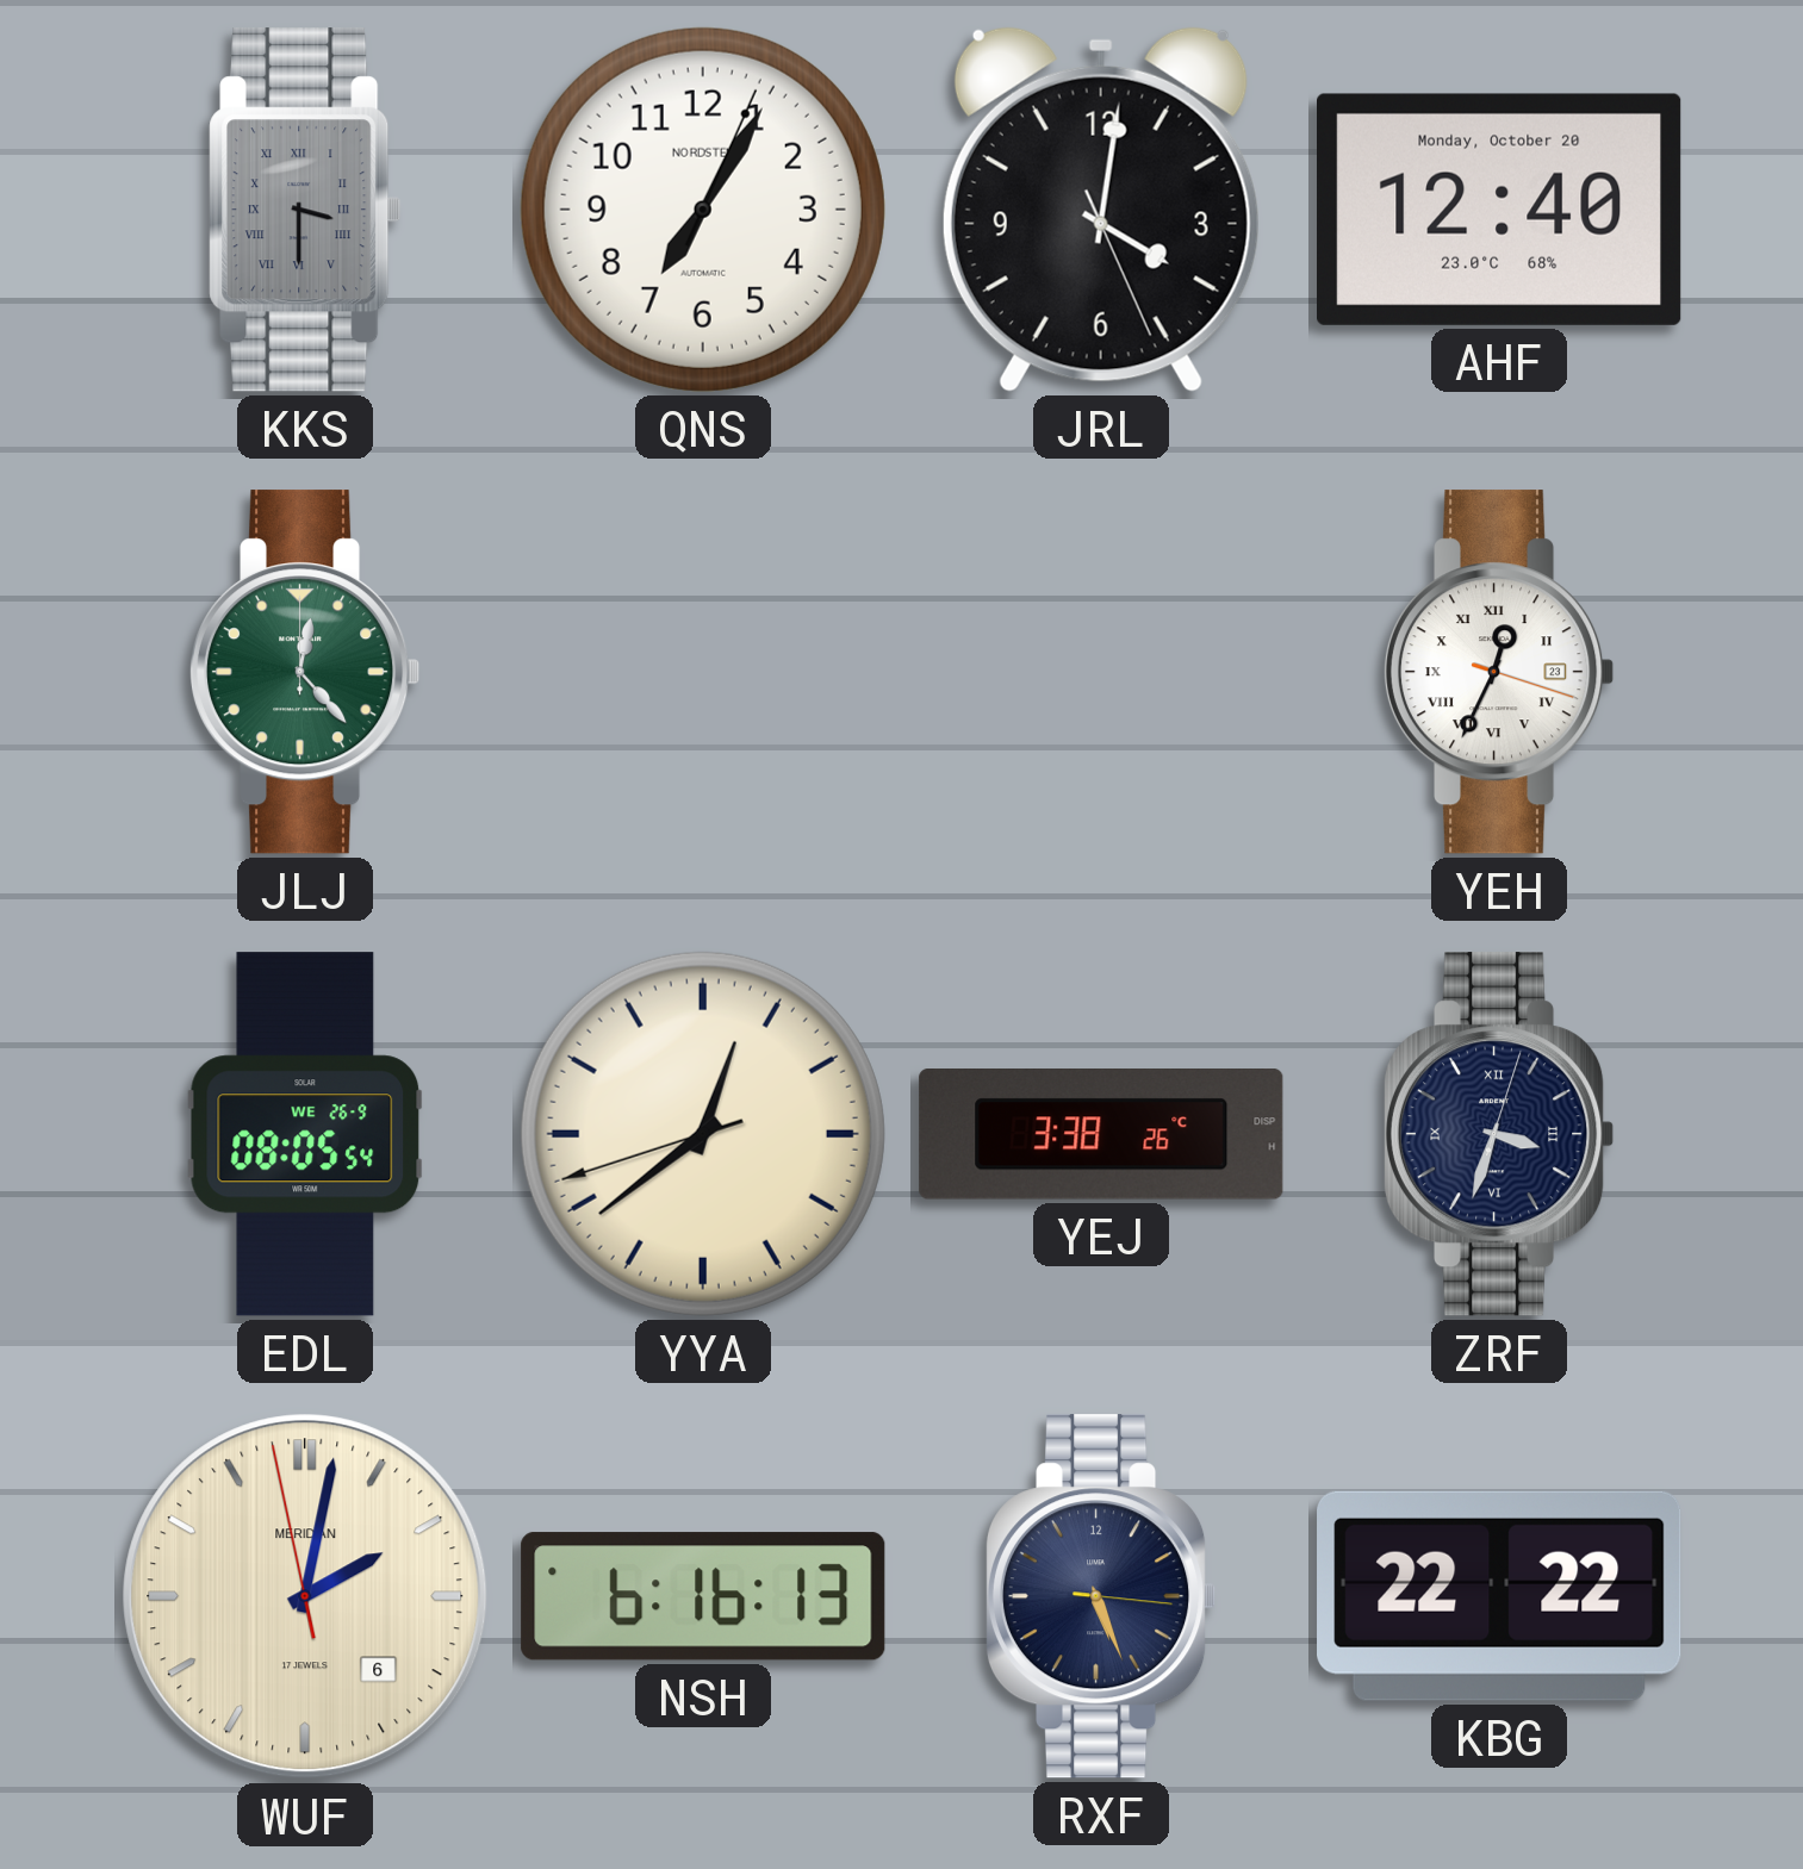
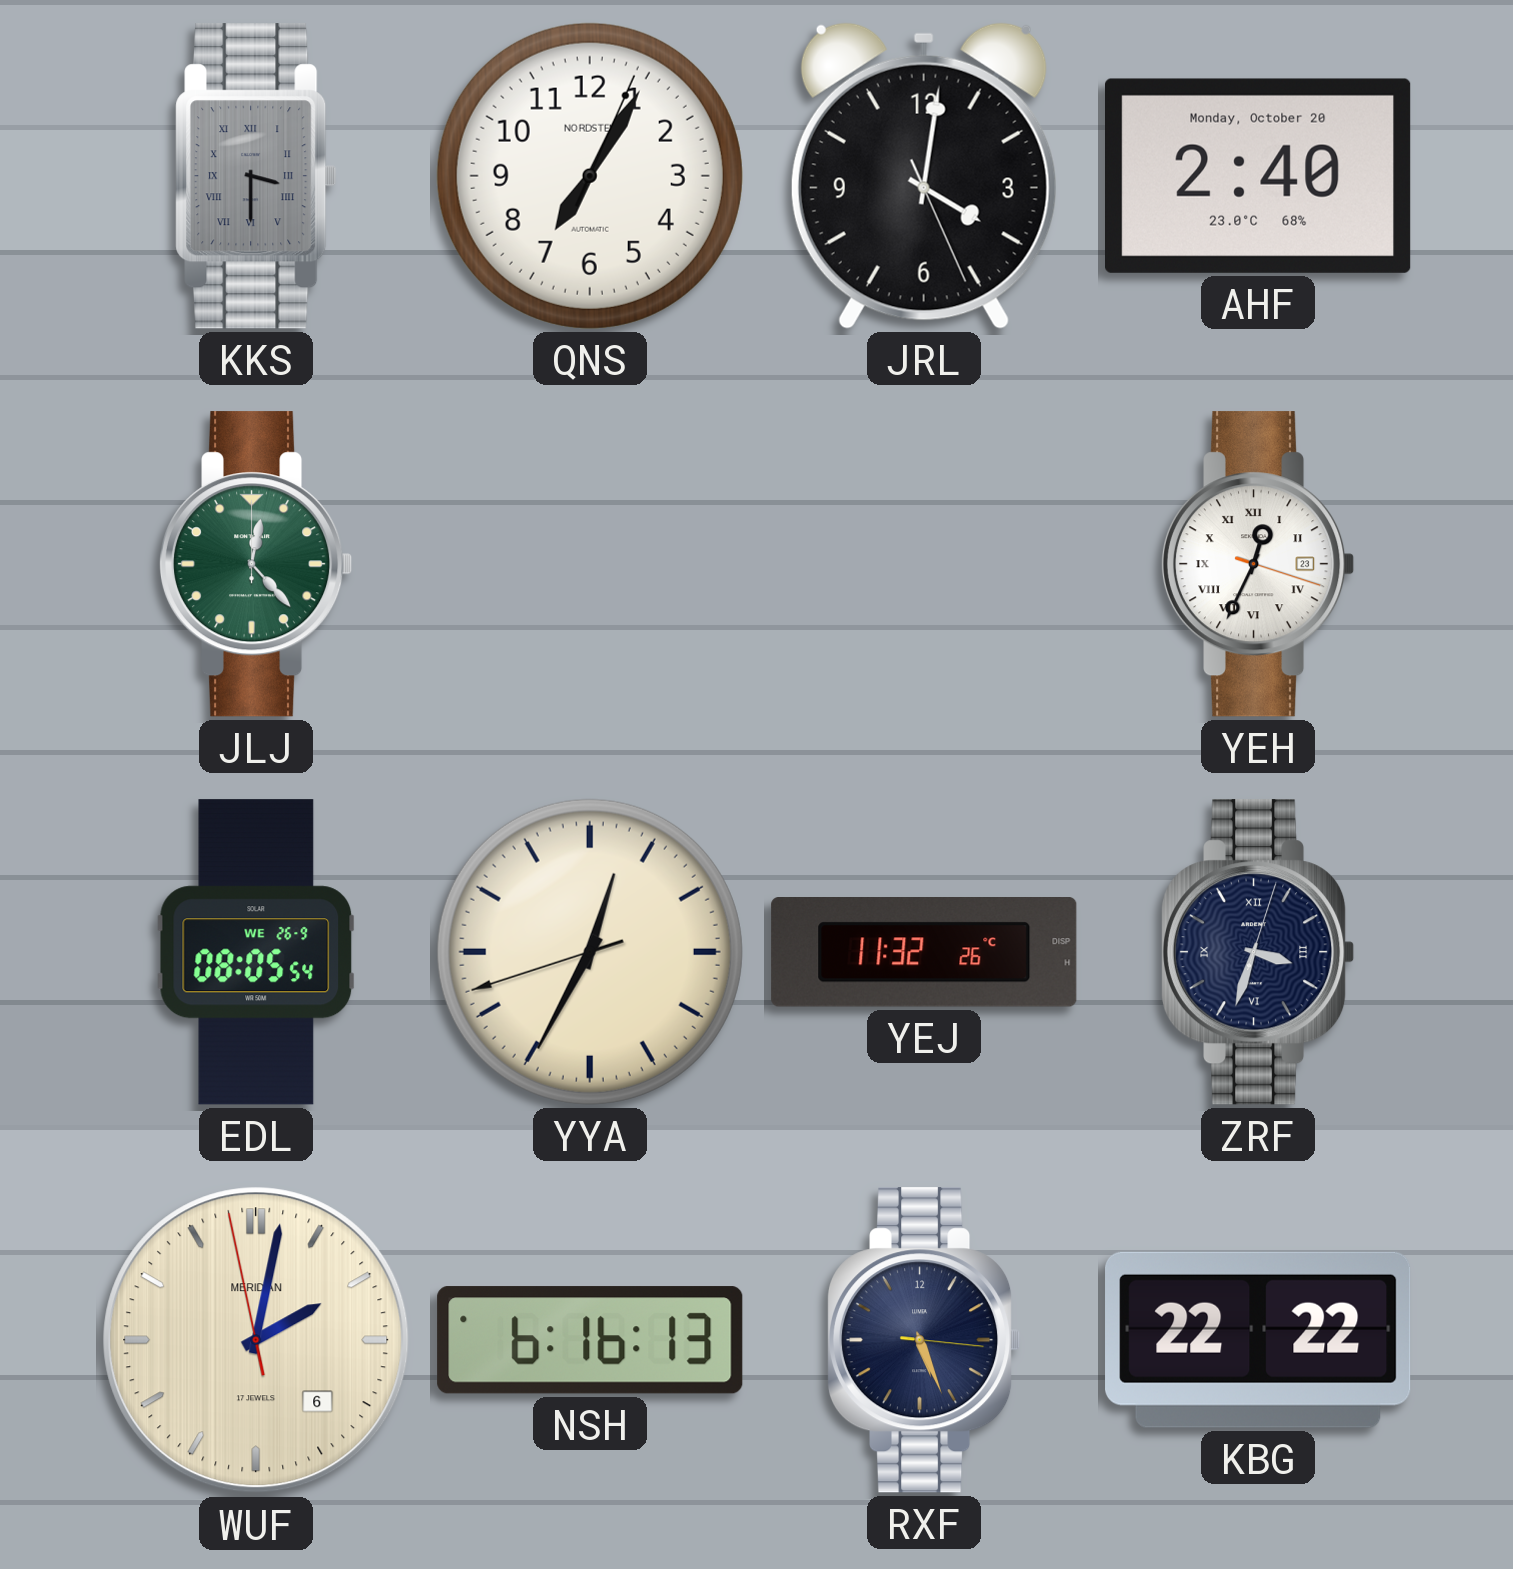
AHF: 12:40 -> 2:40
YYA: 12:38 -> 12:34
YEJ: 3:38 -> 11:32
